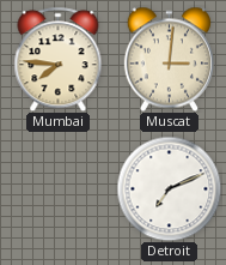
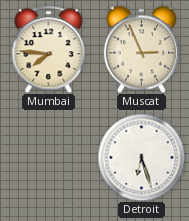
Muscat: 3:01 -> 2:56
Detroit: 7:11 -> 6:27
